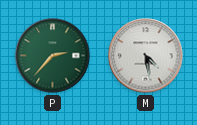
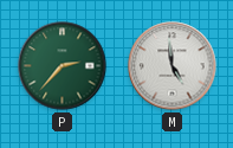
M: 4:28 -> 4:59
